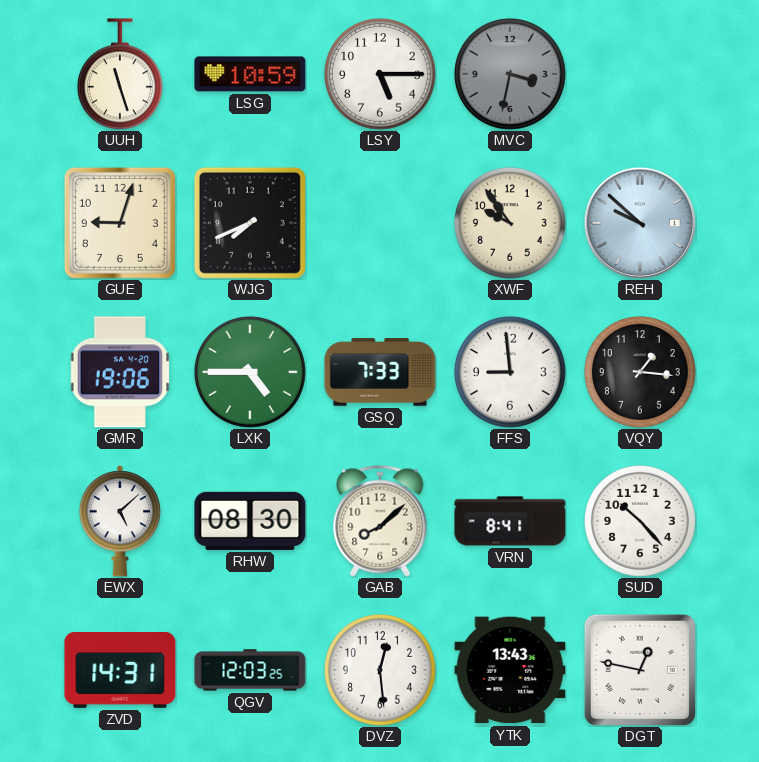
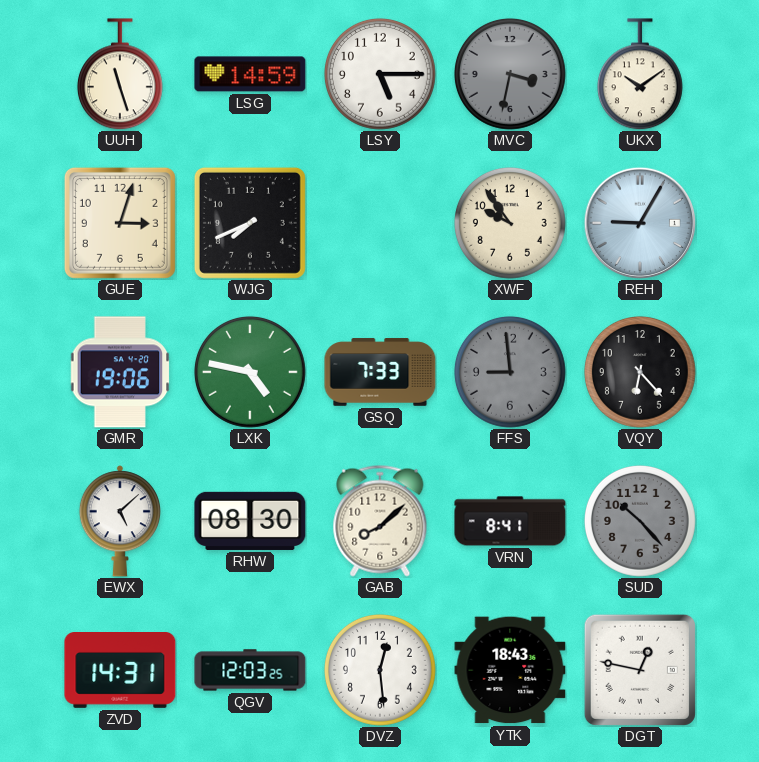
LSG: 10:59 -> 14:59
UKX: none -> 10:09
GUE: 9:03 -> 3:03
REH: 9:52 -> 9:05
LXK: 4:45 -> 4:47
FFS dial: white -> grey
VQY: 1:16 -> 6:23
SUD dial: white -> grey
YTK: 13:43 -> 18:43
